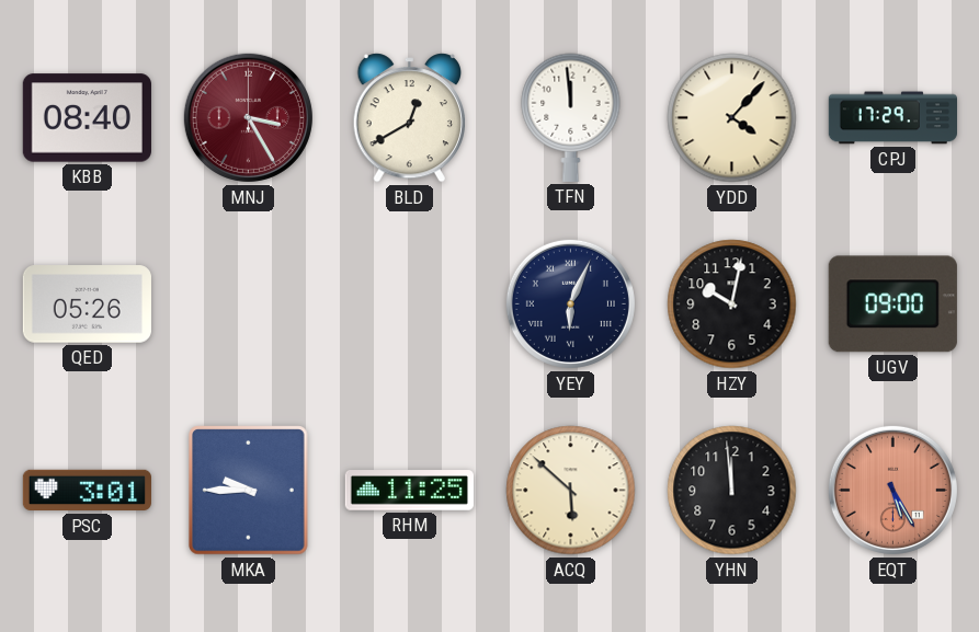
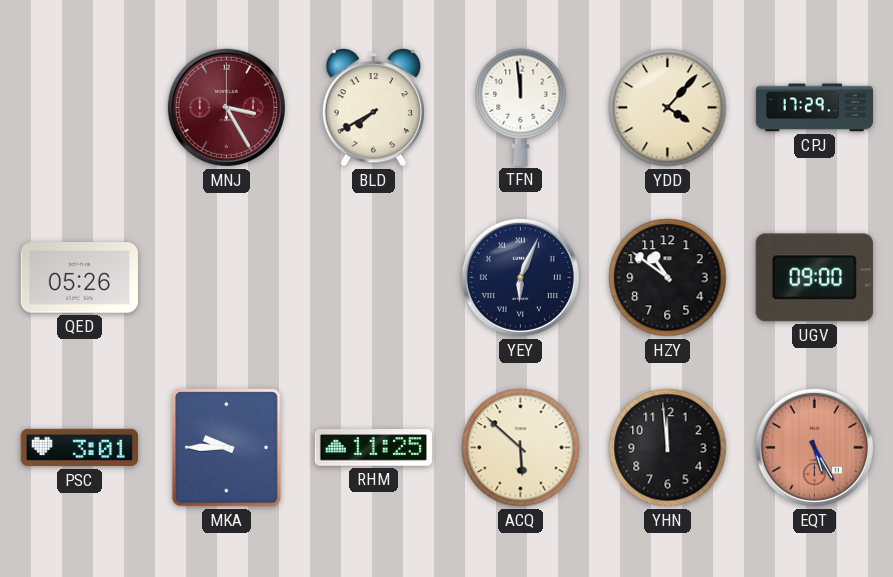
KBB: 08:40 -> none
BLD: 12:40 -> 7:40
HZY: 10:02 -> 10:51
